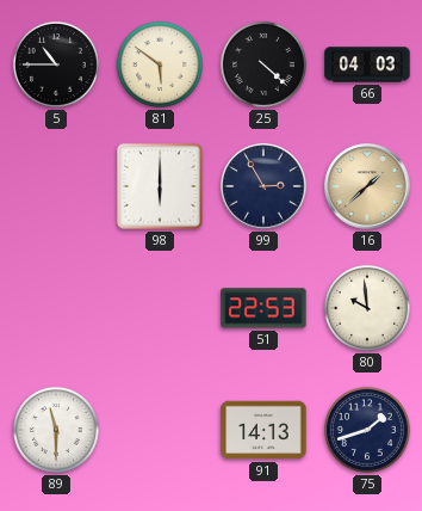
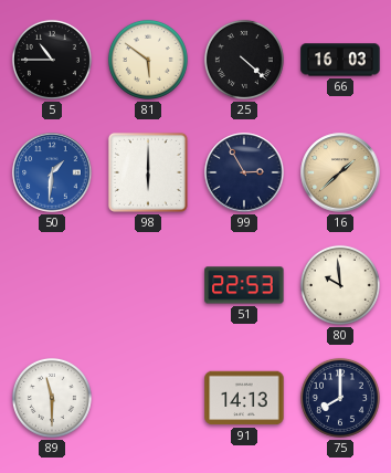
66: 04:03 -> 16:03
50: none -> 1:31
75: 1:42 -> 8:00
